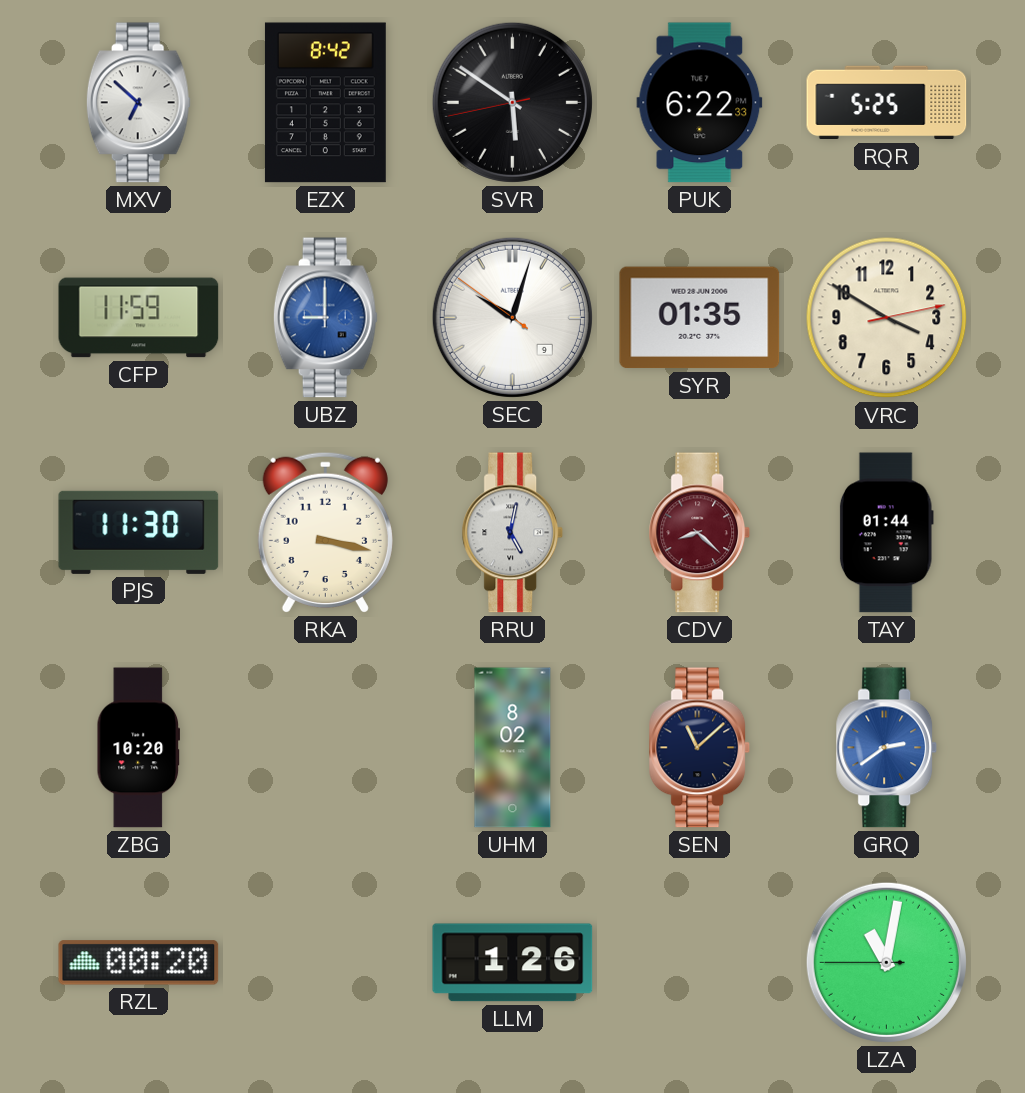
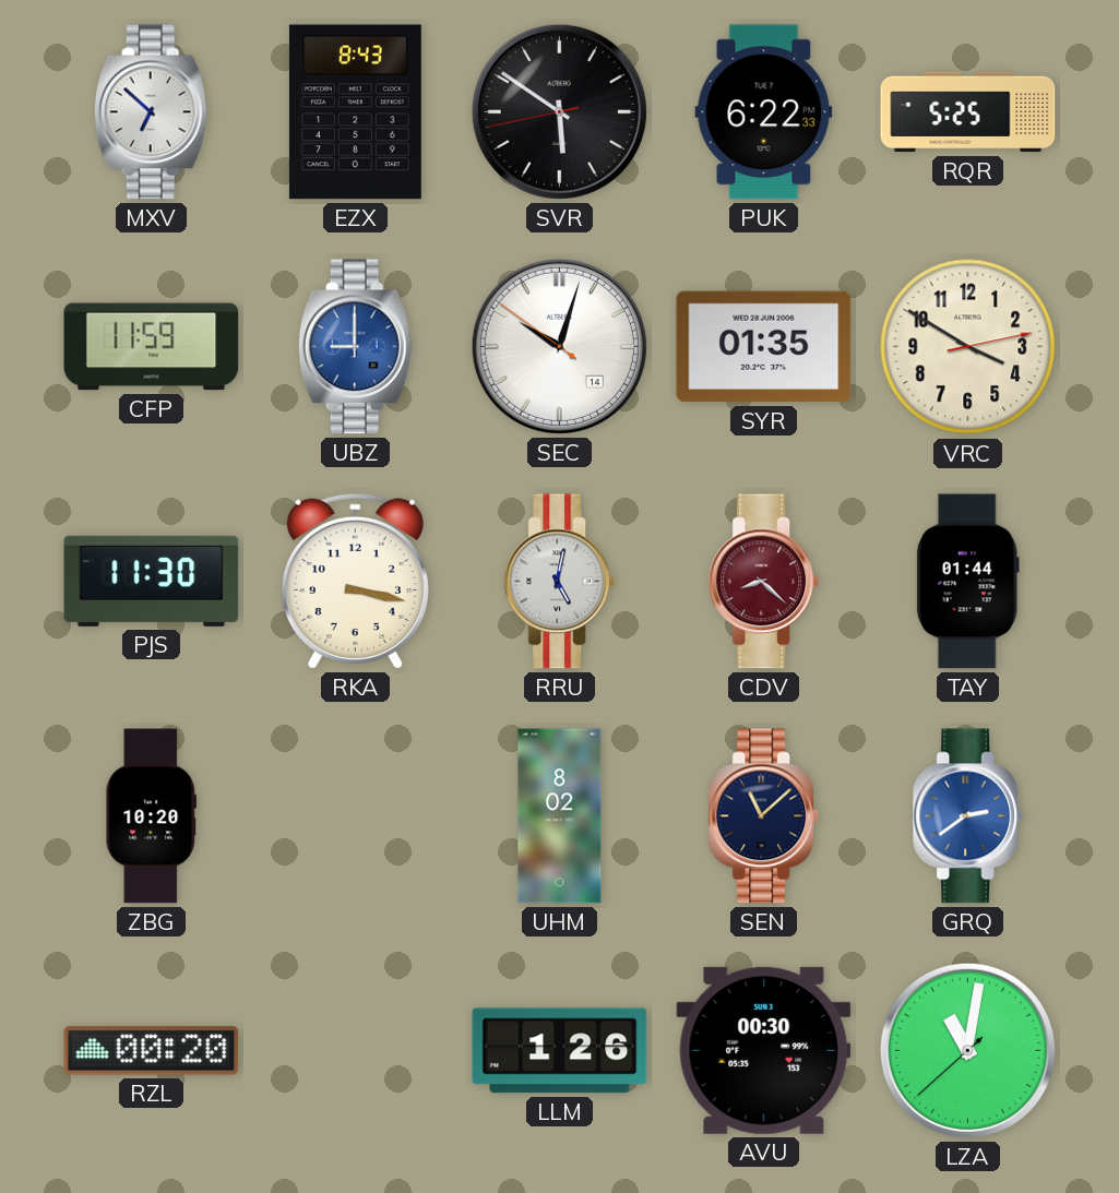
EZX: 8:42 -> 8:43
SEC date: 9 -> 14
AVU: none -> 00:30
LZA: 11:01:45 -> 11:01:38
